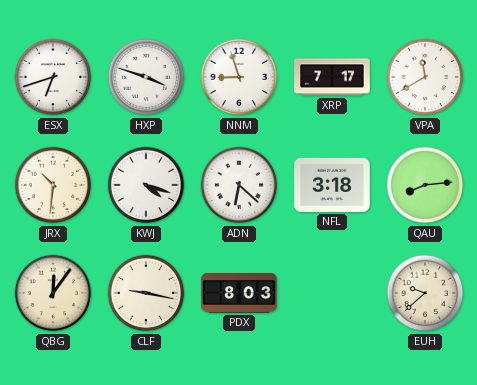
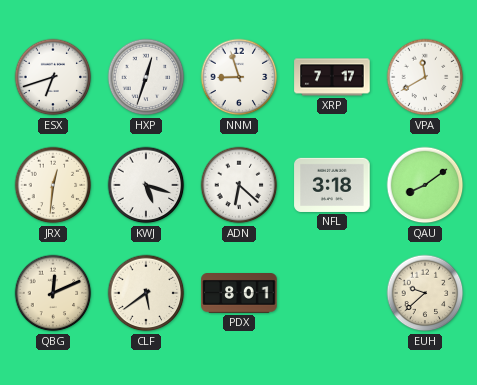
HXP: 3:48 -> 12:33
JRX: 10:31 -> 12:31
KWJ: 4:18 -> 5:18
QAU: 8:14 -> 8:09
QBG: 12:06 -> 12:11
CLF: 9:17 -> 5:39
PDX: 8:03 -> 8:01
